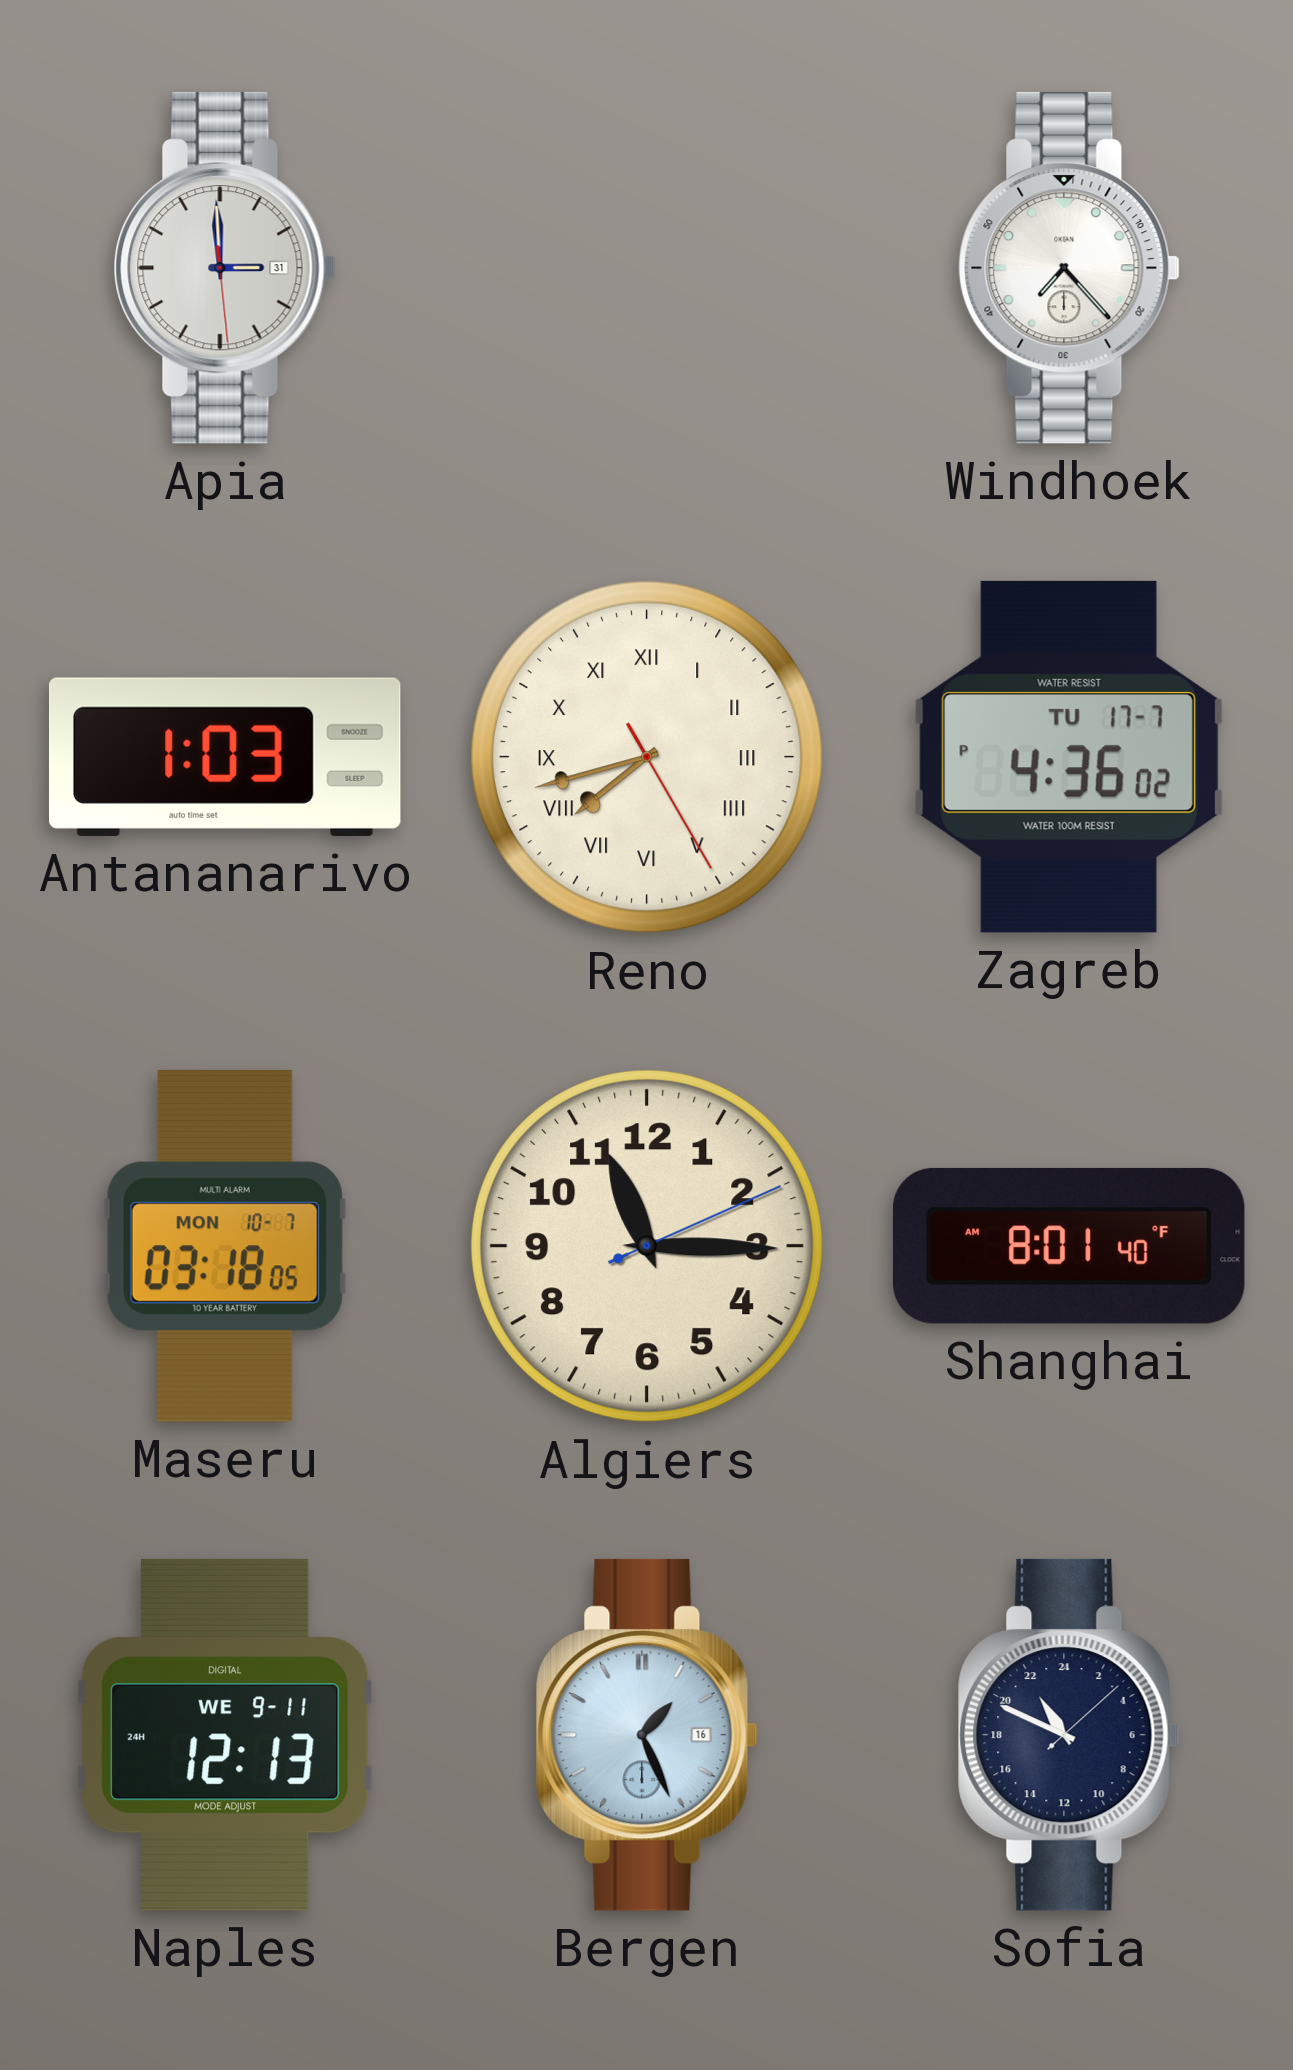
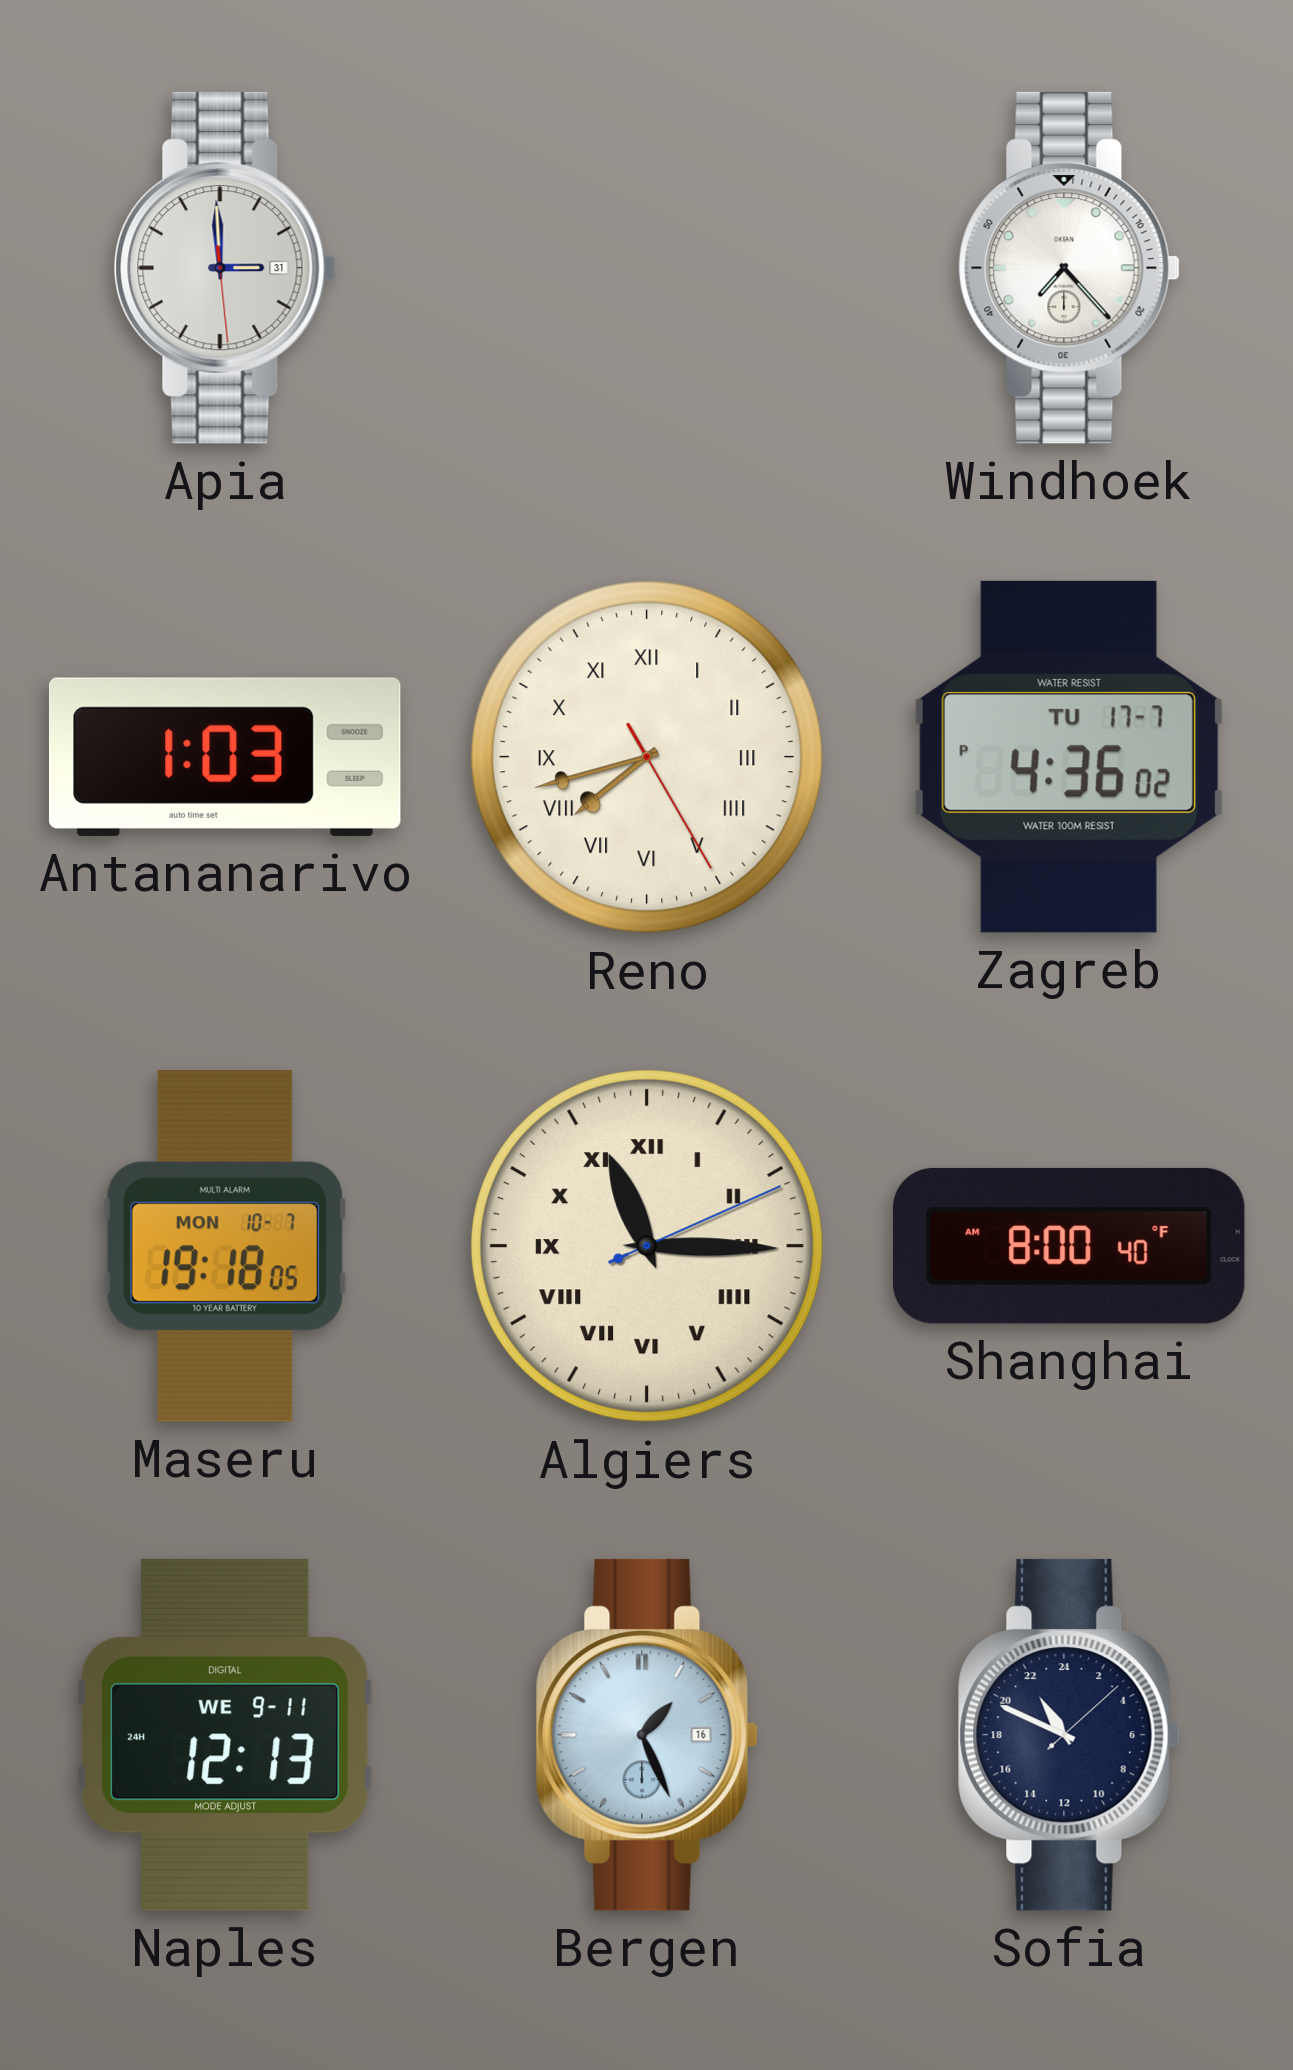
Maseru: 03:18 -> 19:18
Algiers numerals: Arabic -> Roman
Shanghai: 8:01 -> 8:00
